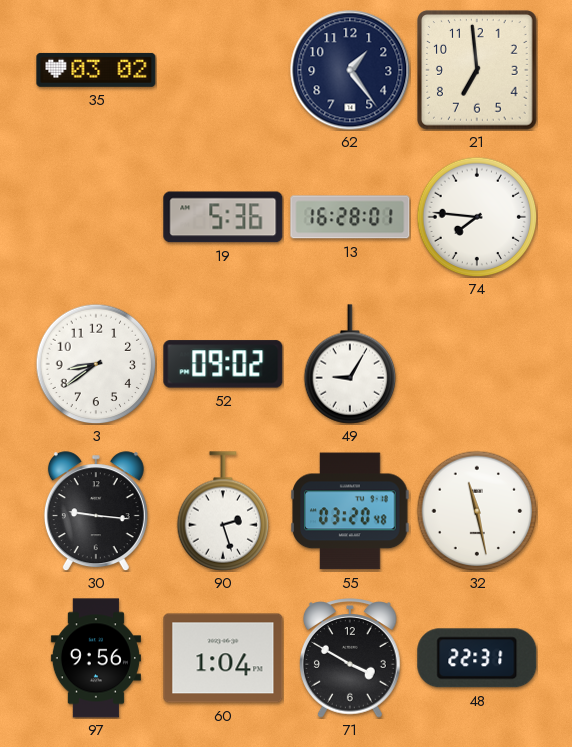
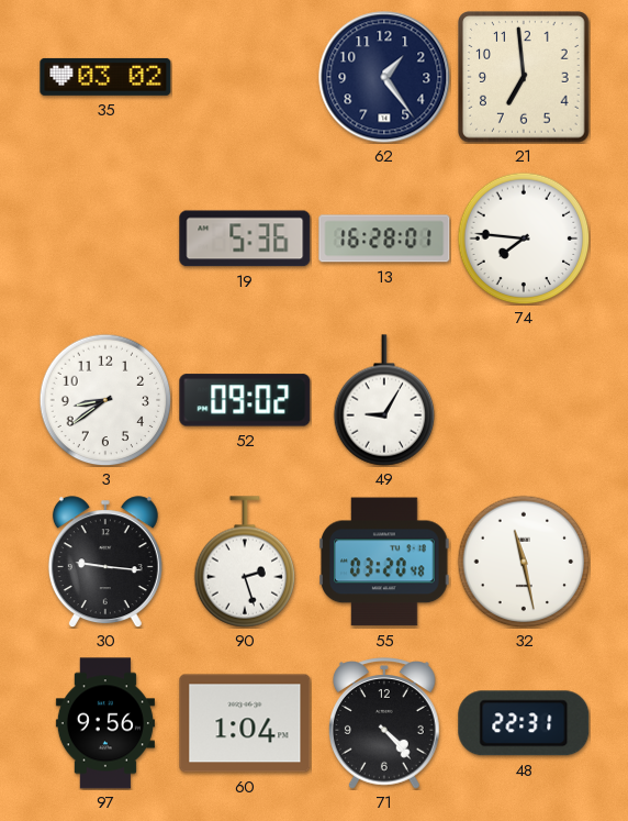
71: 3:50 -> 4:23
